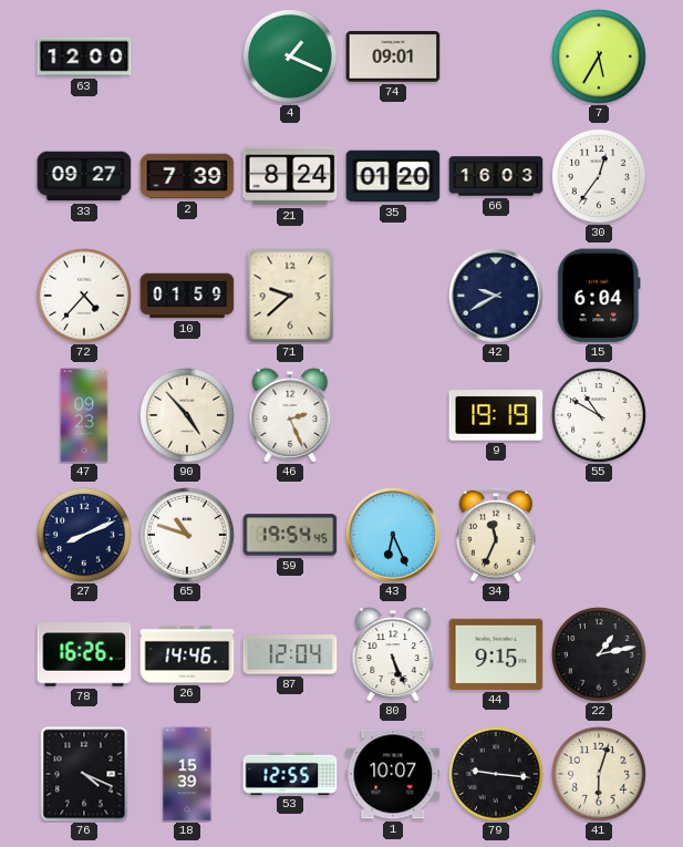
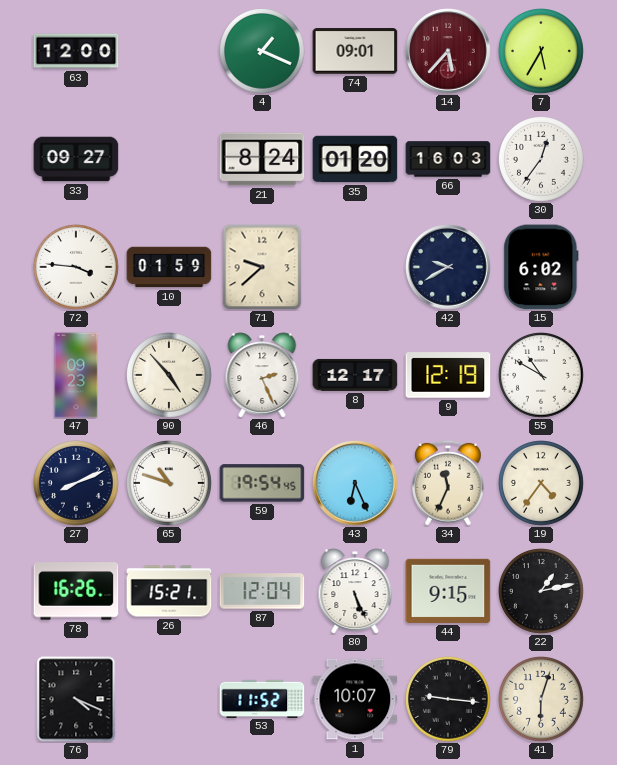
14: none -> 5:37
2: 7:39 -> none
72: 4:37 -> 3:46
15: 6:04 -> 6:02
8: none -> 12:17
9: 19:19 -> 12:19
19: none -> 4:36
26: 14:46 -> 15:21
18: 15:39 -> none
53: 12:55 -> 11:52
